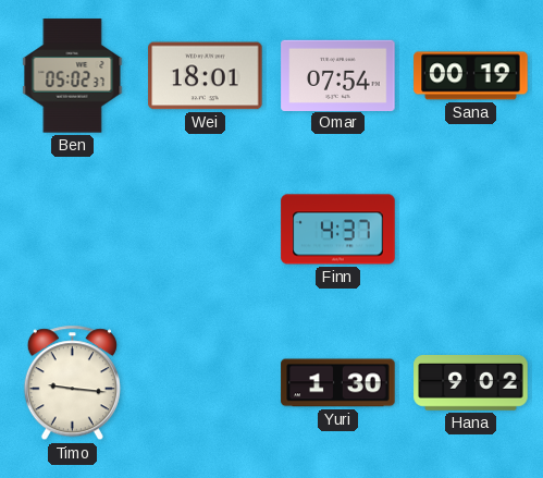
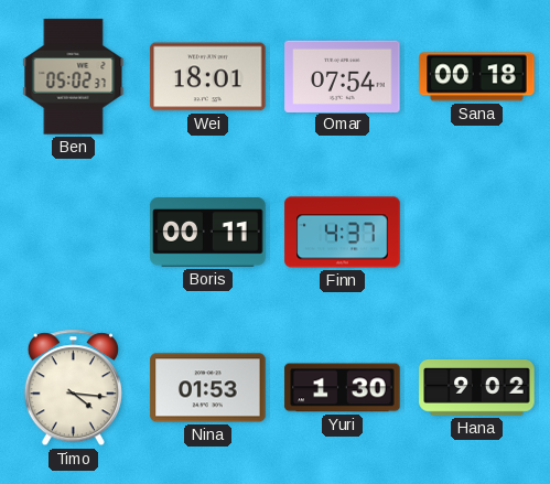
Sana: 00:19 -> 00:18
Boris: none -> 00:11
Timo: 9:16 -> 4:16
Nina: none -> 01:53
